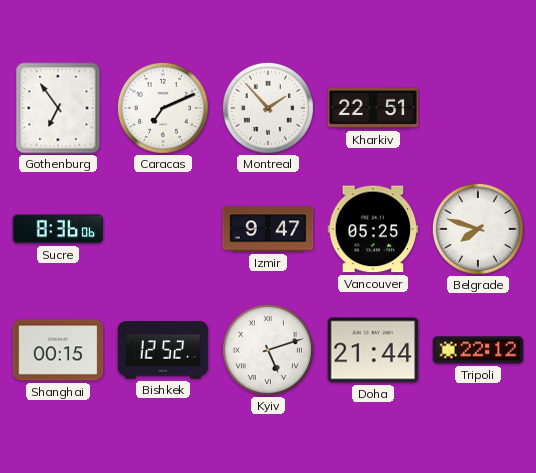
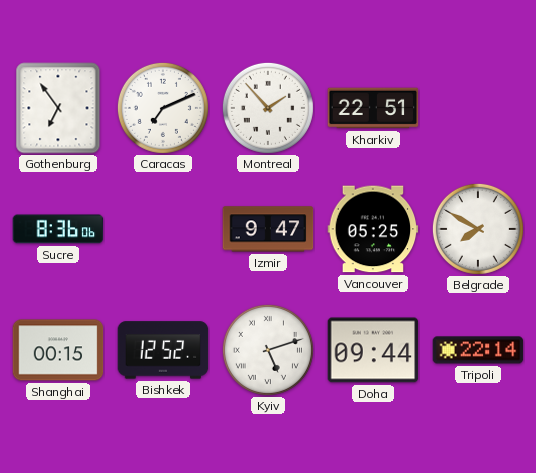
Belgrade: 7:48 -> 7:50
Doha: 21:44 -> 09:44
Tripoli: 22:12 -> 22:14
